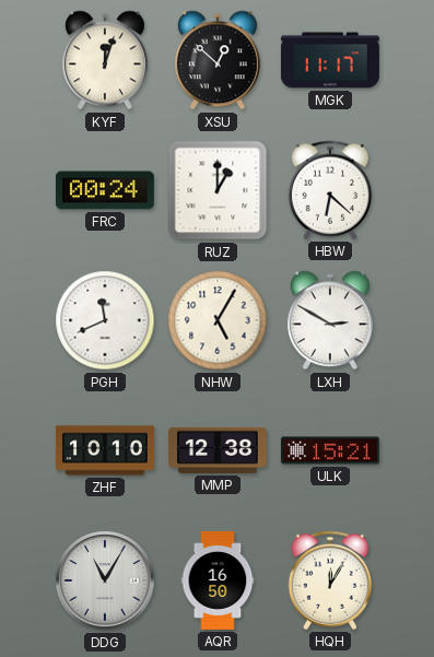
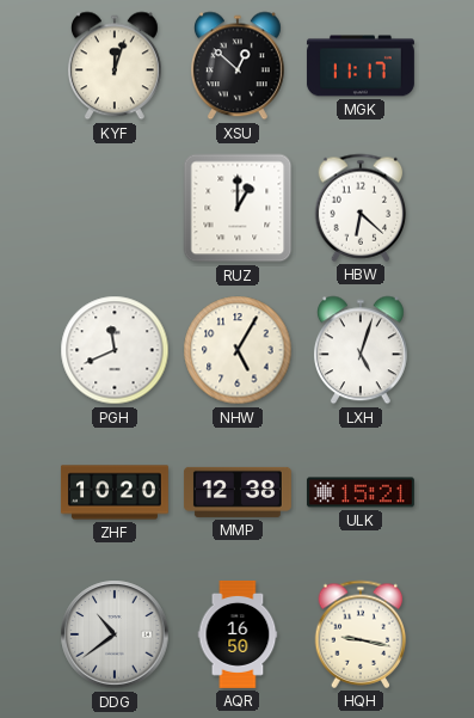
FRC: 00:24 -> none
LXH: 2:50 -> 5:03
ZHF: 10:10 -> 10:20
DDG: 11:05 -> 10:39
HQH: 12:05 -> 9:17
